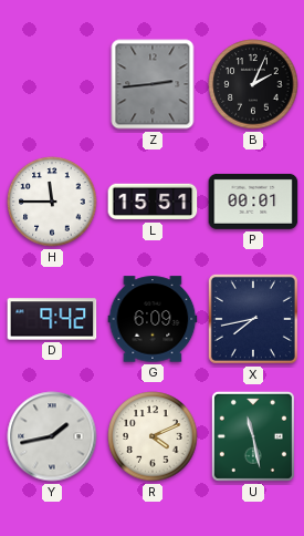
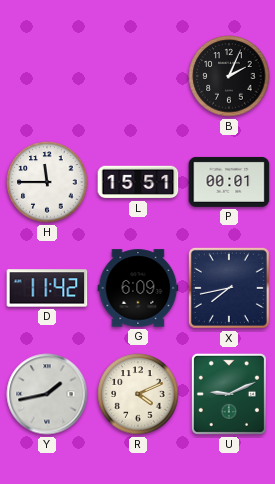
Z: 2:44 -> none
D: 9:42 -> 11:42
U: 11:28 -> 9:11
